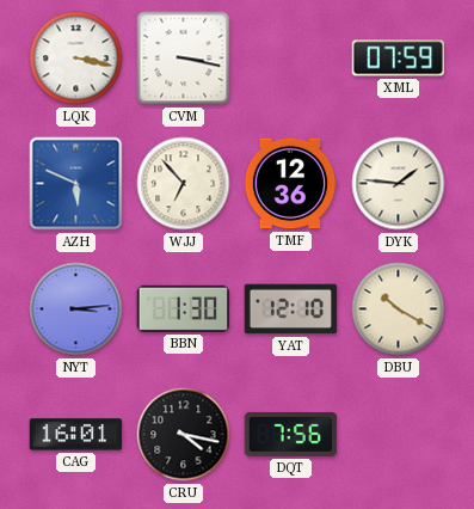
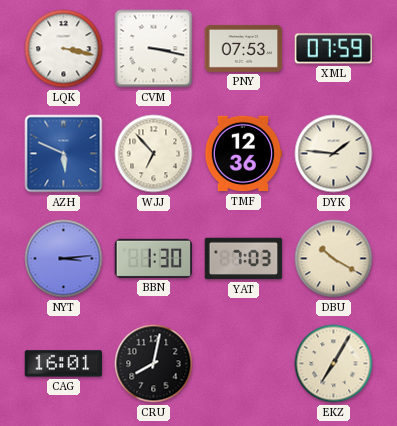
PNY: none -> 07:53
YAT: 12:10 -> 7:03
CRU: 4:17 -> 8:02
DQT: 7:56 -> none
EKZ: none -> 7:05
